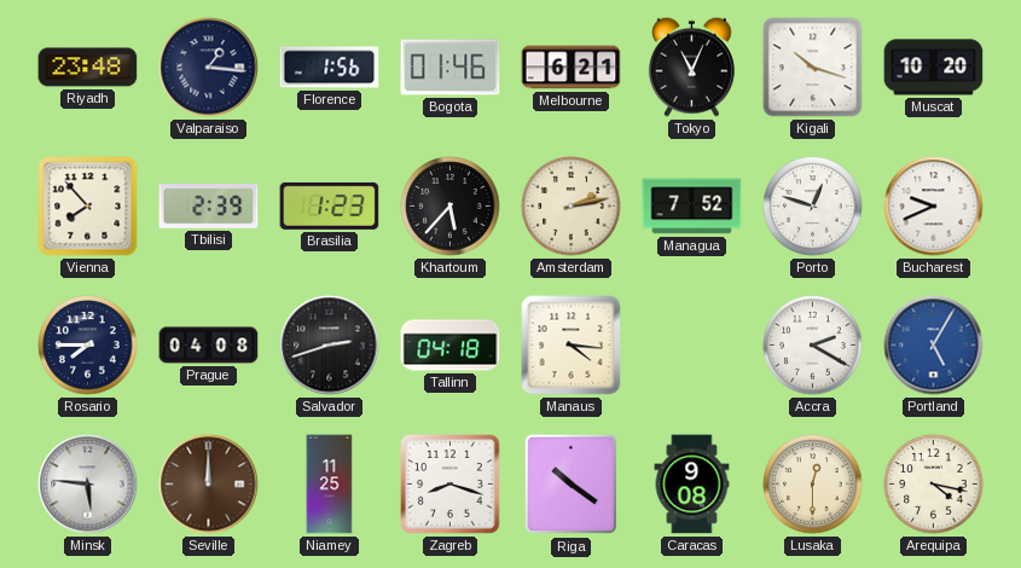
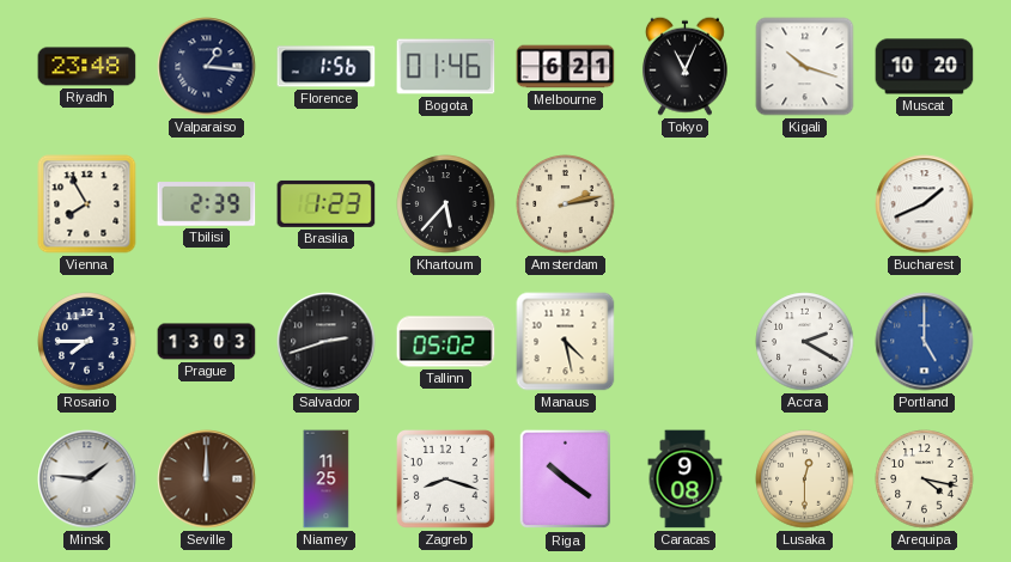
Vienna: 7:53 -> 7:55
Managua: 7:52 -> none
Porto: 12:48 -> none
Bucharest: 9:41 -> 1:41
Prague: 04:08 -> 13:03
Tallinn: 04:18 -> 05:02
Manaus: 4:16 -> 4:28
Portland: 5:05 -> 5:00
Minsk: 5:46 -> 1:46
